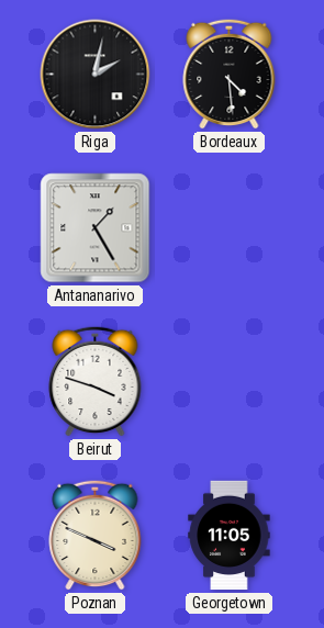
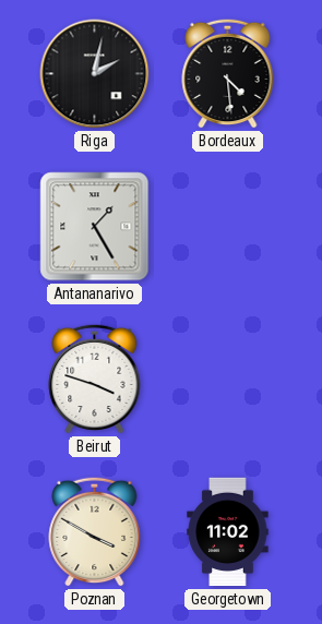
Poznan: 3:49 -> 3:50
Georgetown: 11:05 -> 11:02
